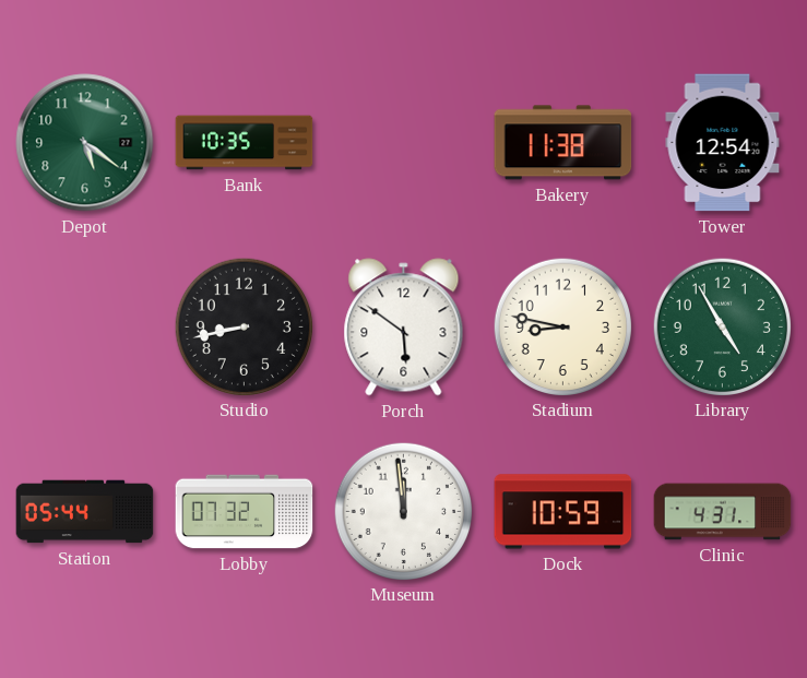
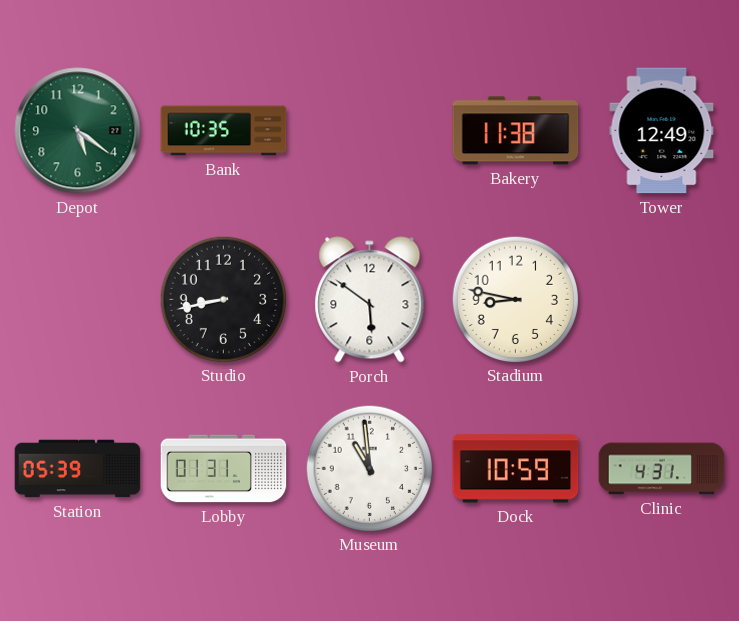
Tower: 12:54 -> 12:49
Library: 4:55 -> none
Station: 05:44 -> 05:39
Lobby: 07:32 -> 01:31
Museum: 11:59 -> 10:59
